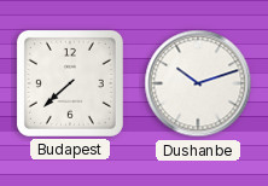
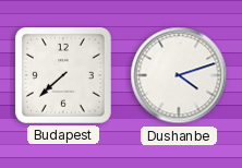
Dushanbe: 10:12 -> 4:12
